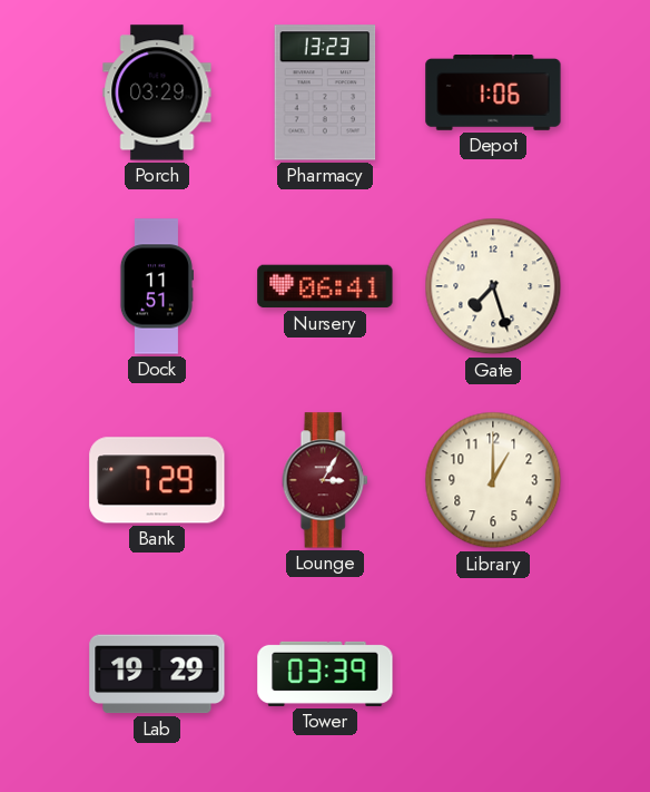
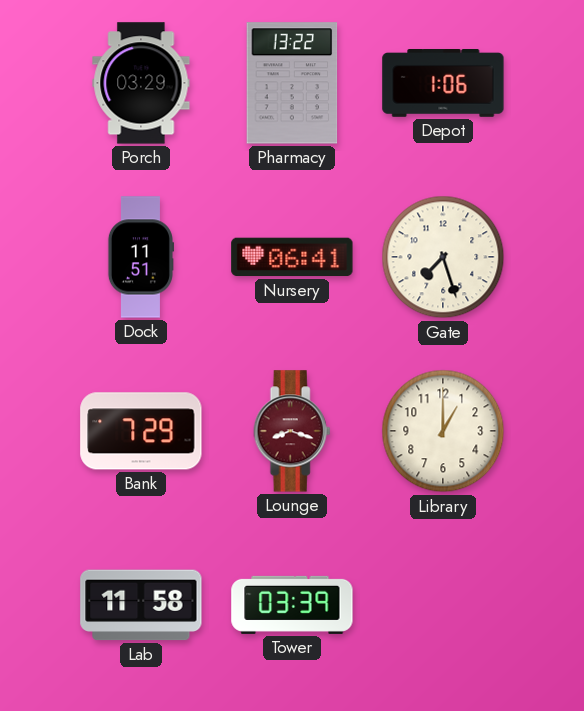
Pharmacy: 13:23 -> 13:22
Lounge: 3:05 -> 8:18
Lab: 19:29 -> 11:58
